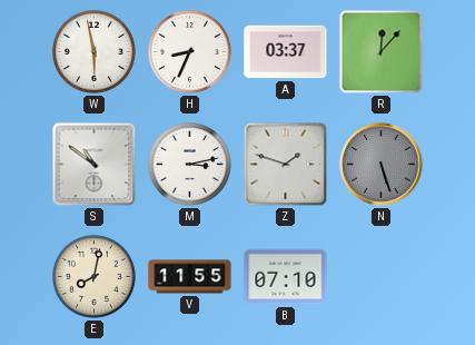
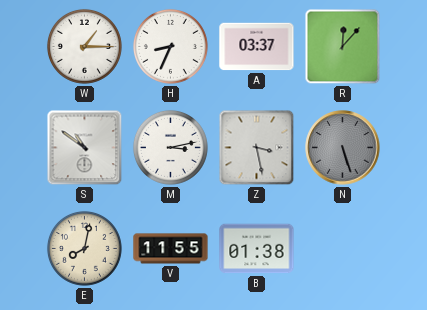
W: 5:58 -> 1:15
Z: 1:48 -> 3:28
B: 07:10 -> 01:38
